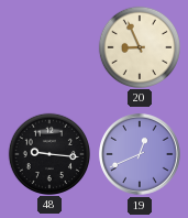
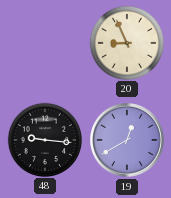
19: 12:41 -> 12:40
